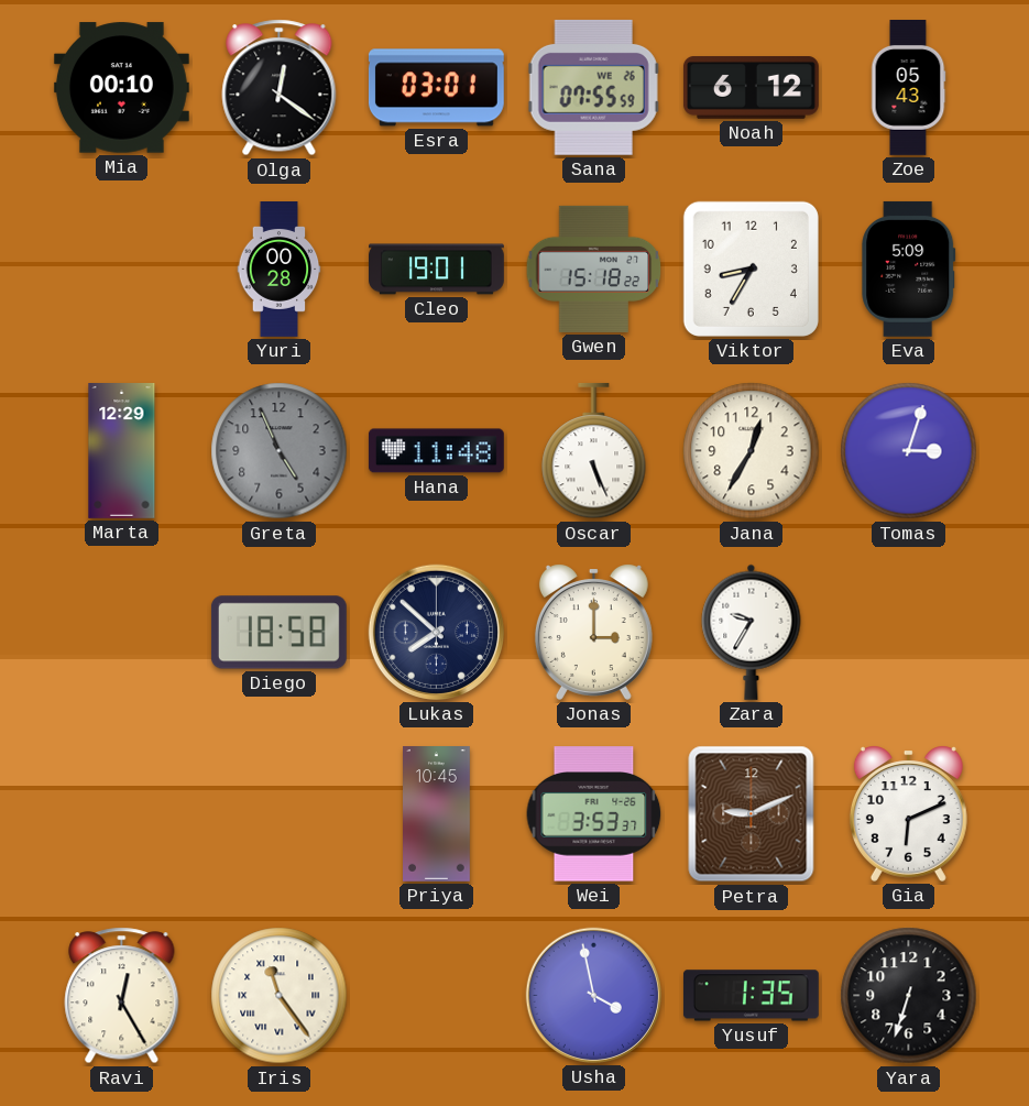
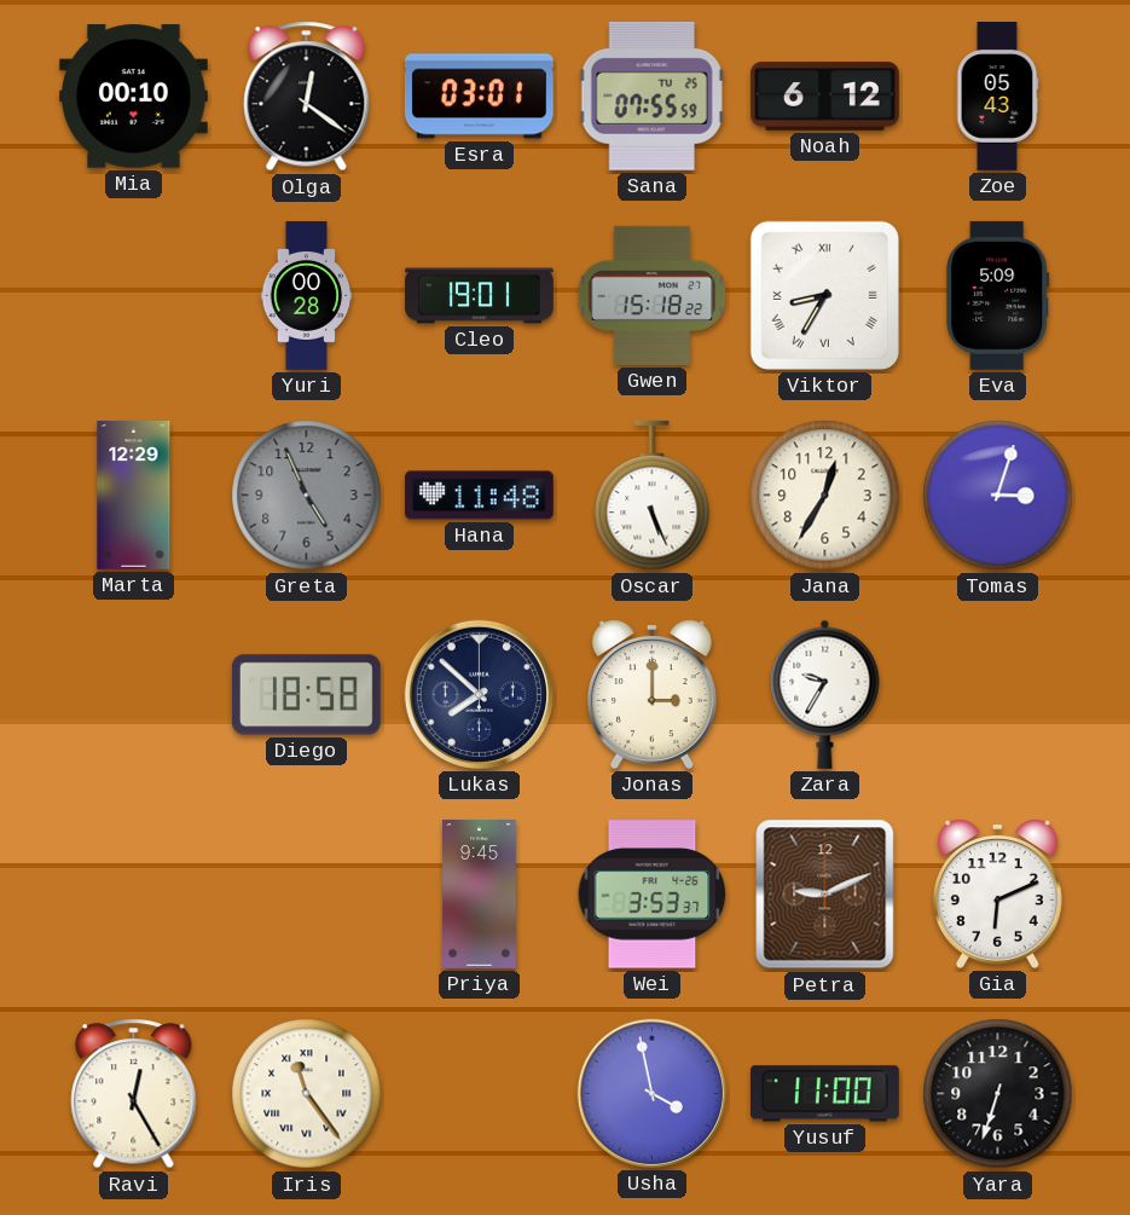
Sana date: WE 26 -> TU 25
Viktor numerals: Arabic -> Roman
Priya: 10:45 -> 9:45
Yusuf: 1:35 -> 11:00
